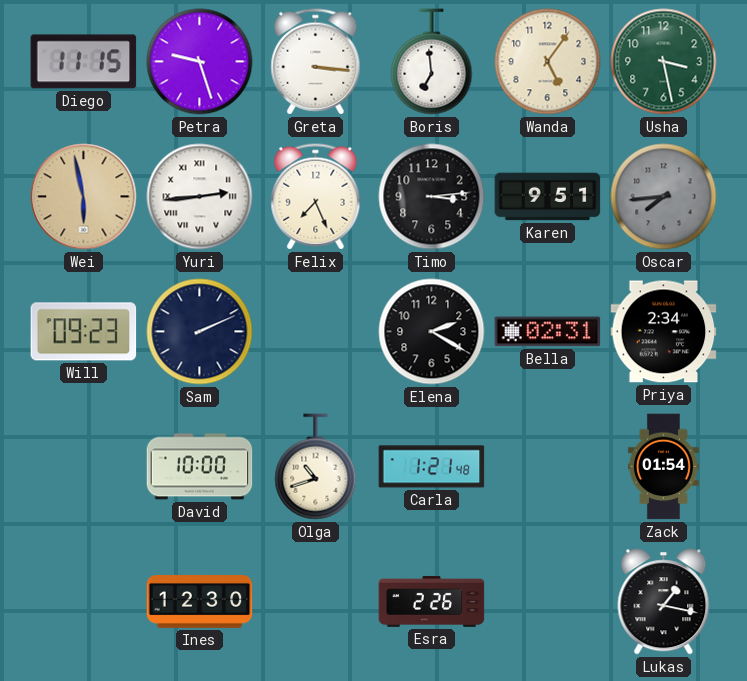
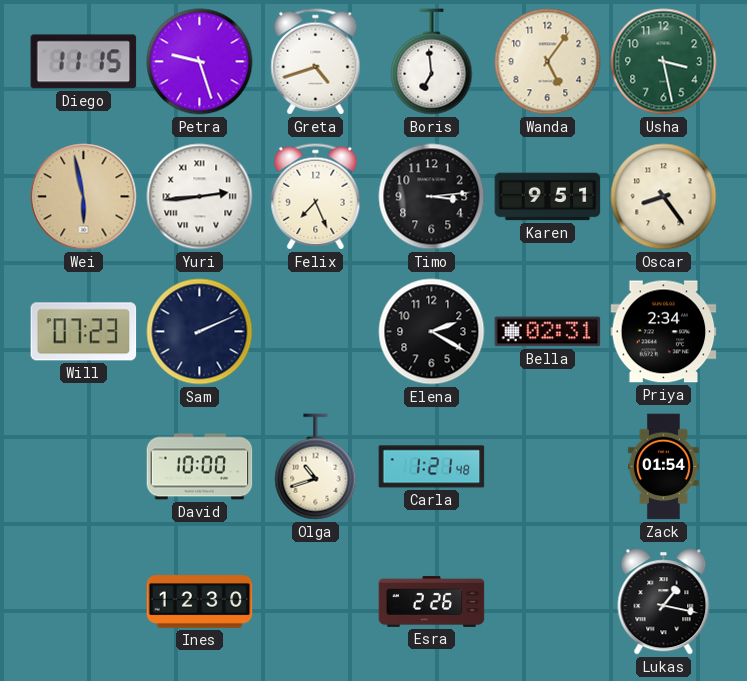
Greta: 3:16 -> 4:42
Oscar: 7:44 -> 8:24
Oscar dial: grey -> cream
Will: 09:23 -> 07:23
